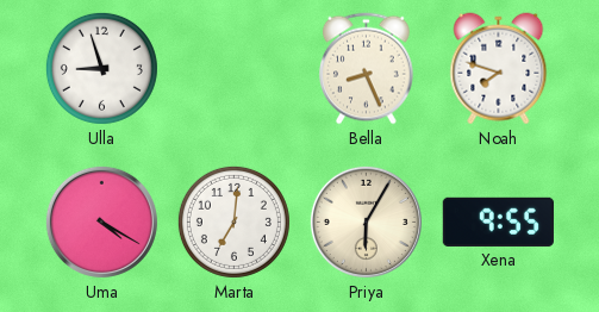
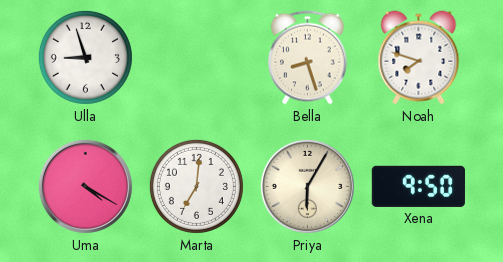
Bella: 8:26 -> 8:27
Xena: 9:55 -> 9:50
